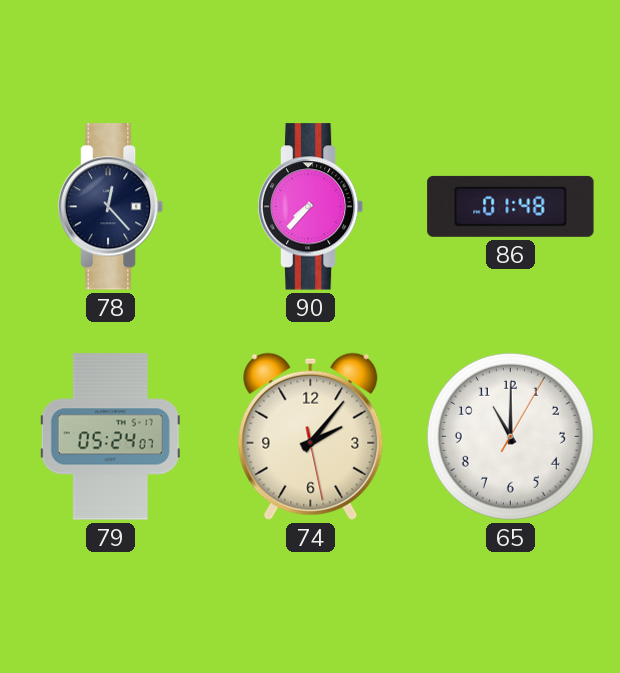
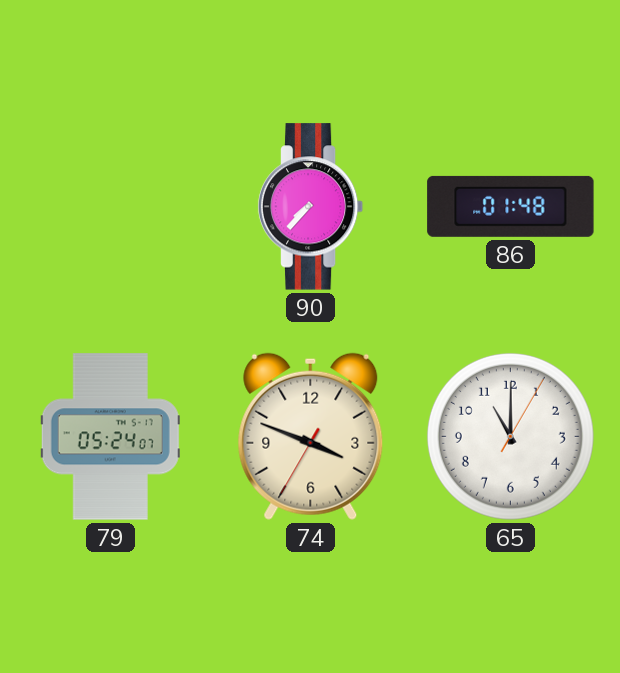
78: 12:23 -> none
74: 2:06 -> 3:48
